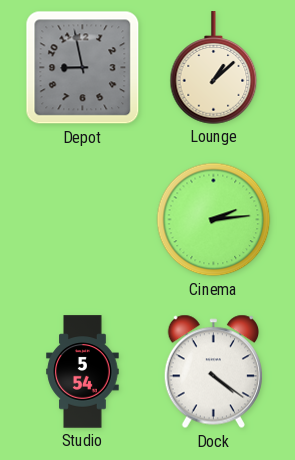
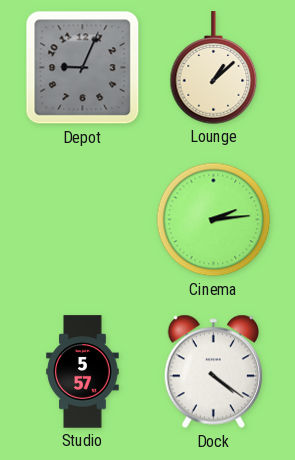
Depot: 8:58 -> 9:04
Studio: 5:54 -> 5:57
